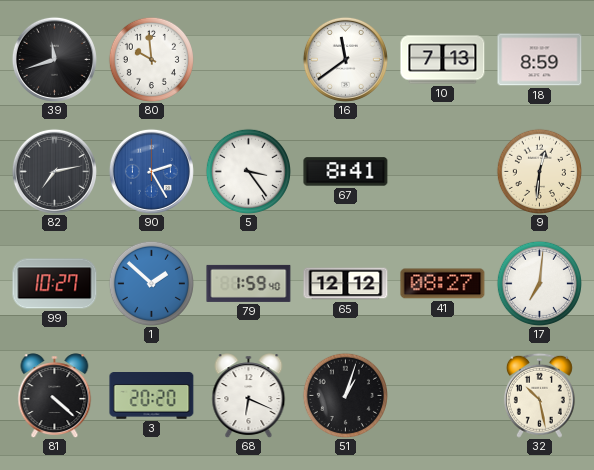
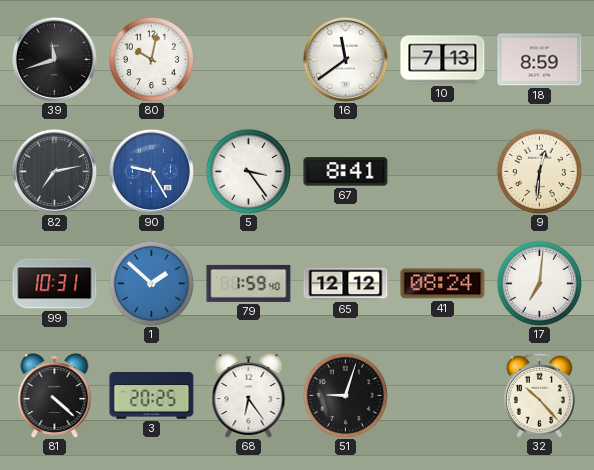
80: 9:59 -> 10:02
90: 2:25 -> 9:25
99: 10:27 -> 10:31
41: 08:27 -> 08:24
3: 20:20 -> 20:25
68: 6:19 -> 6:24
51: 1:03 -> 9:03
32: 10:28 -> 10:23
